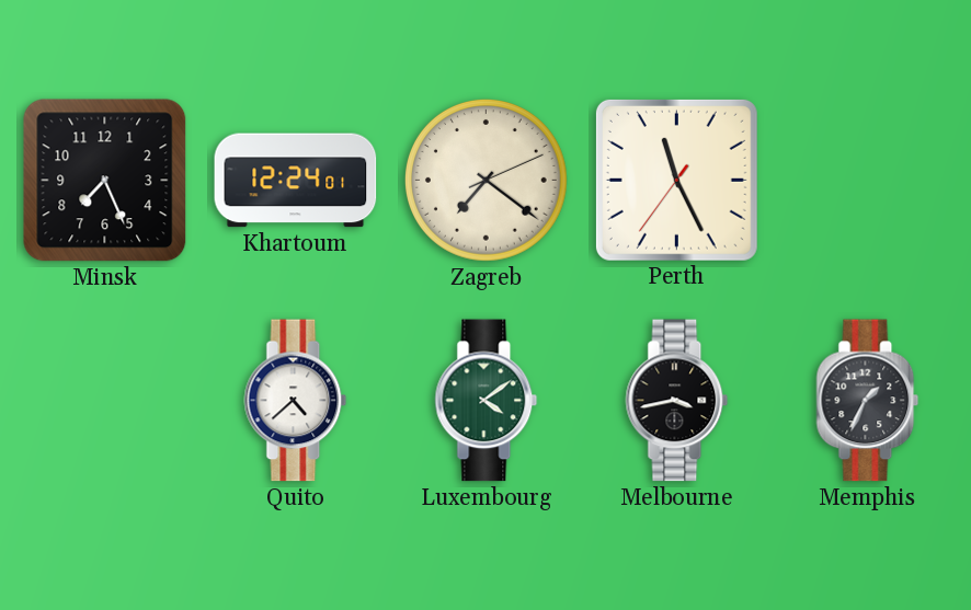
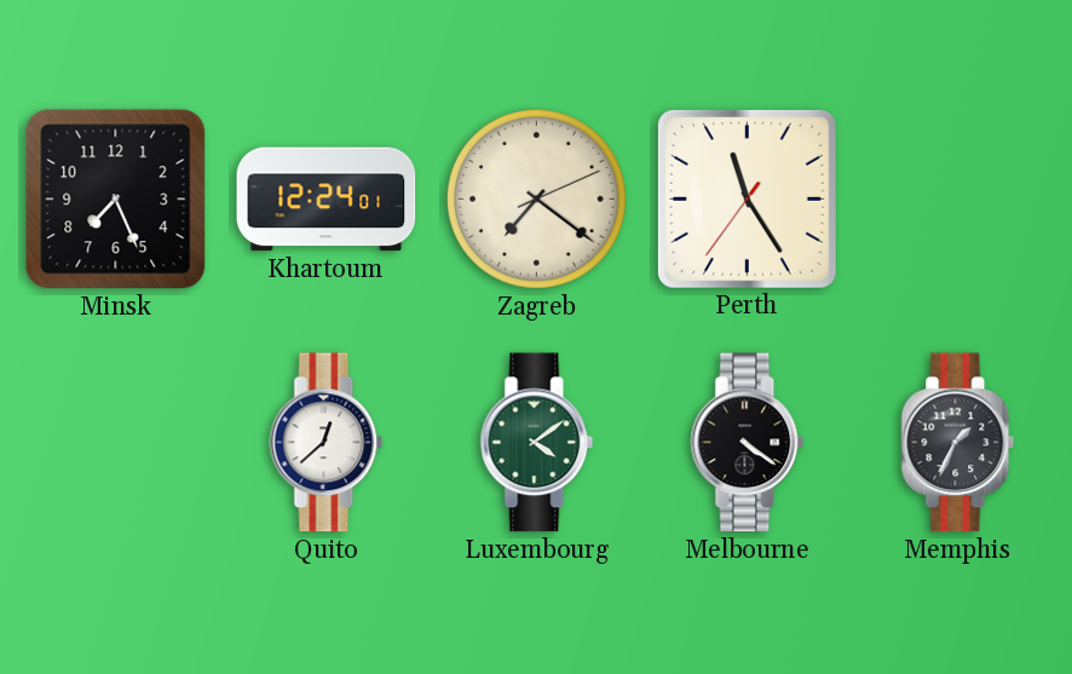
Perth: 11:25 -> 11:24
Quito: 4:38 -> 12:38
Melbourne: 3:43 -> 4:21
